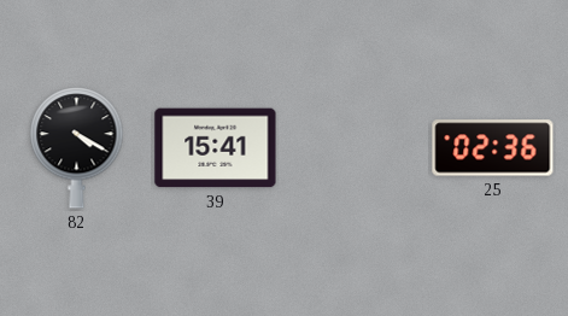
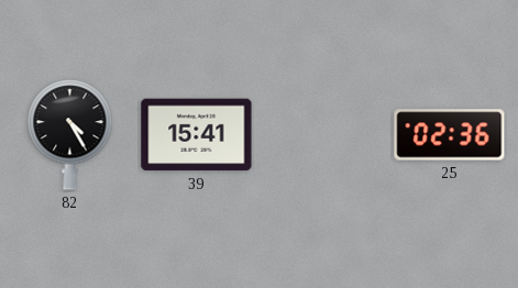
82: 4:20 -> 4:25
